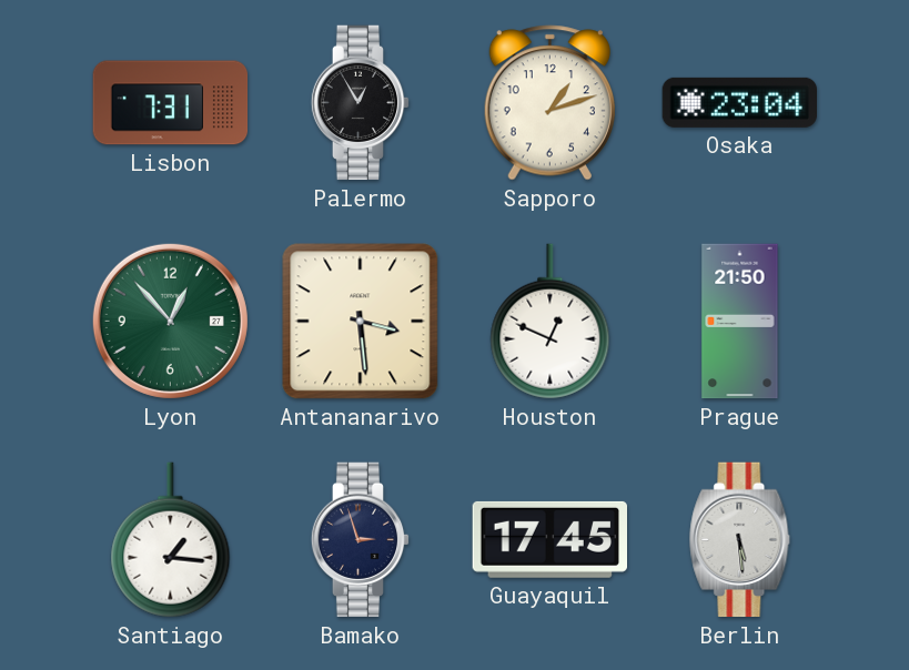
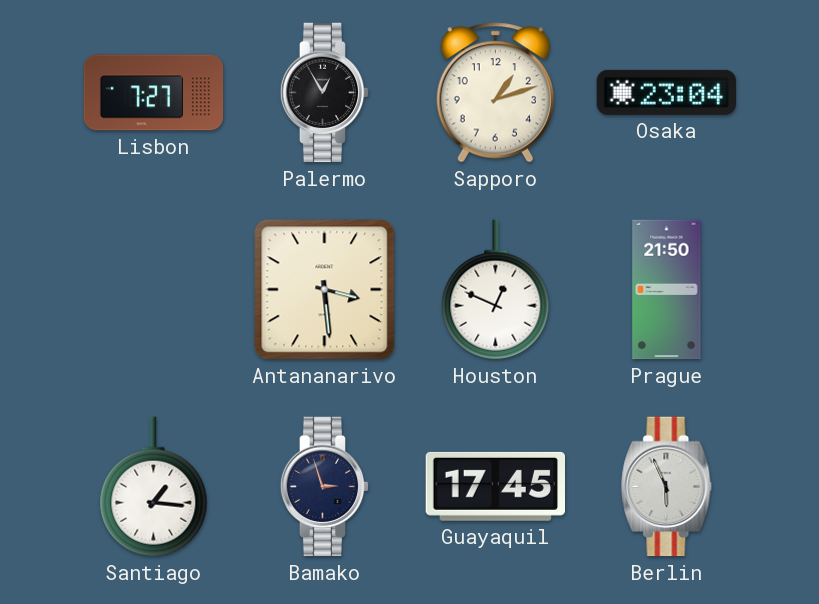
Lisbon: 7:31 -> 7:27
Lyon: 12:53 -> none
Berlin: 5:29 -> 5:56
